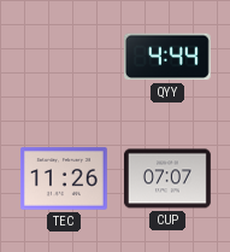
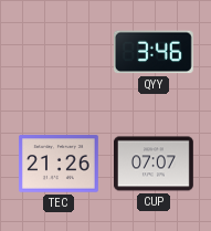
QYY: 4:44 -> 3:46
TEC: 11:26 -> 21:26
